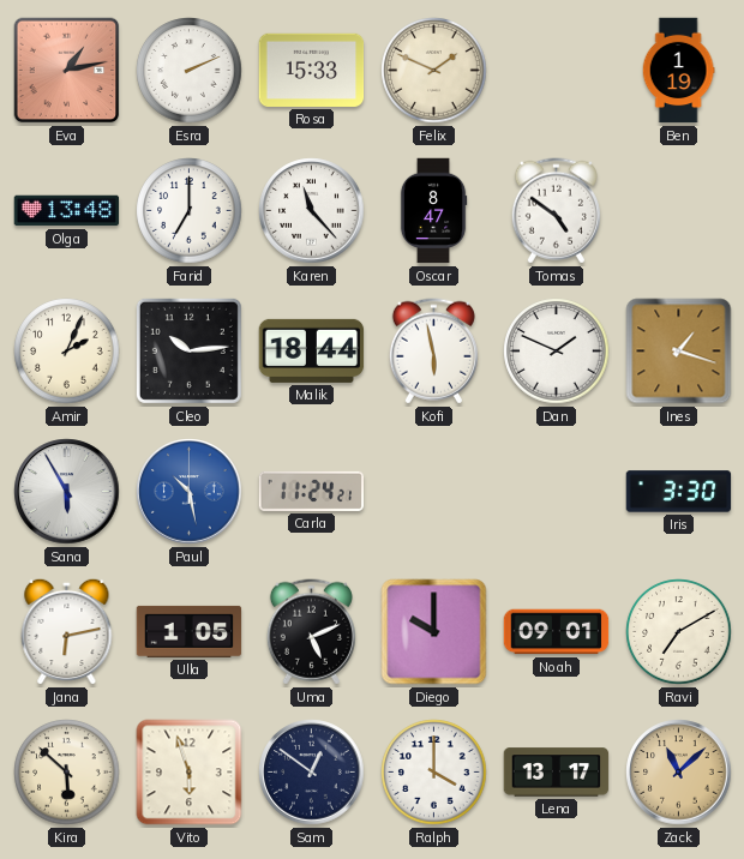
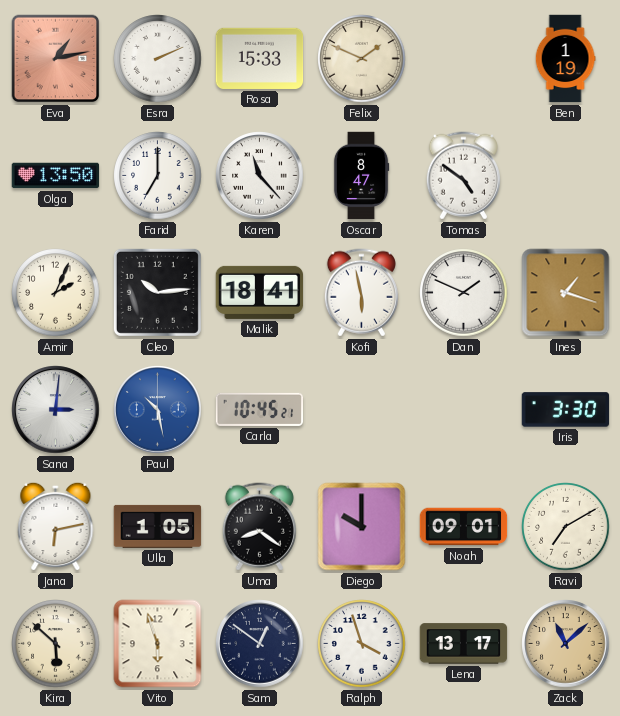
Olga: 13:48 -> 13:50
Malik: 18:44 -> 18:41
Sana: 5:55 -> 3:01
Carla: 11:24 -> 10:45
Uma: 5:11 -> 8:21
Ralph: 4:00 -> 3:57
